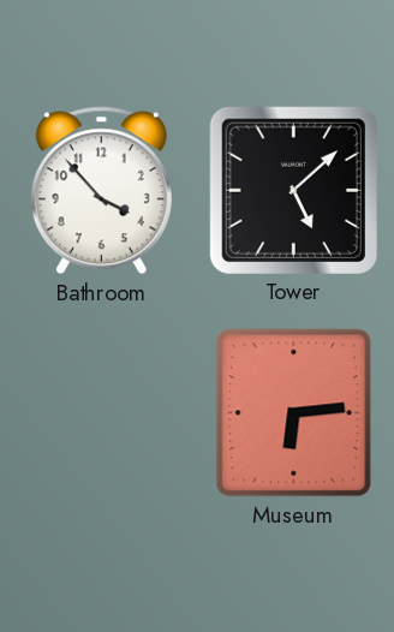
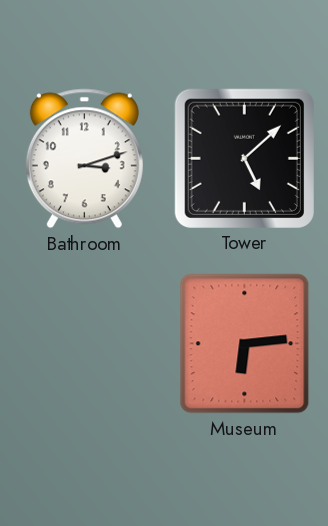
Bathroom: 3:53 -> 3:12
